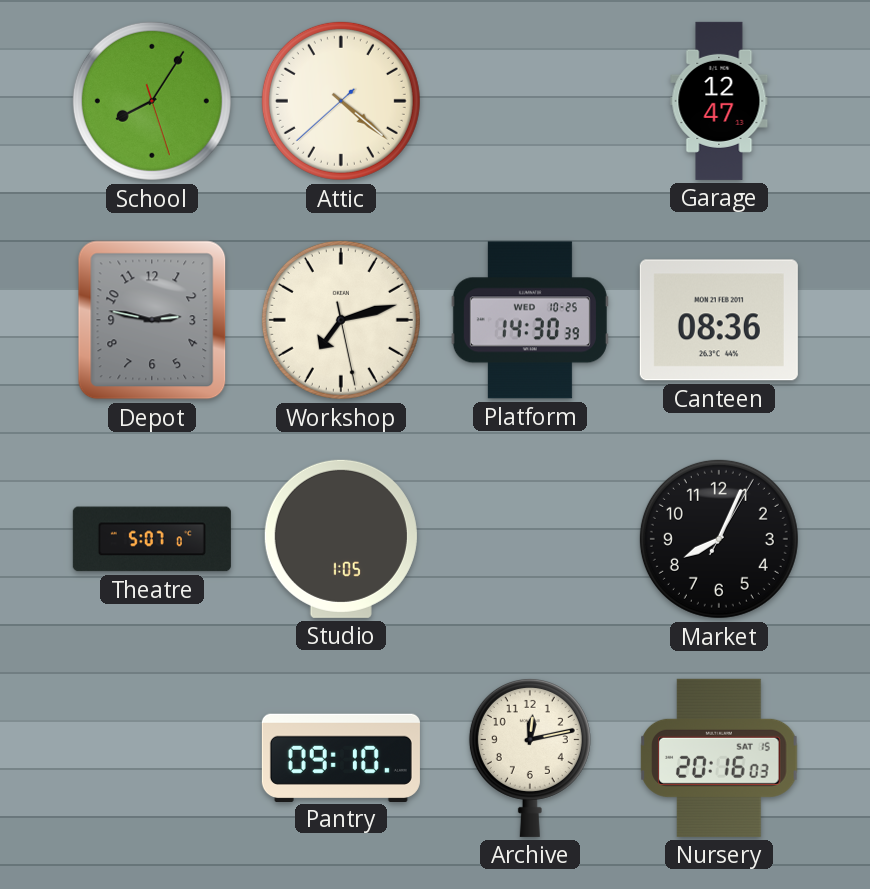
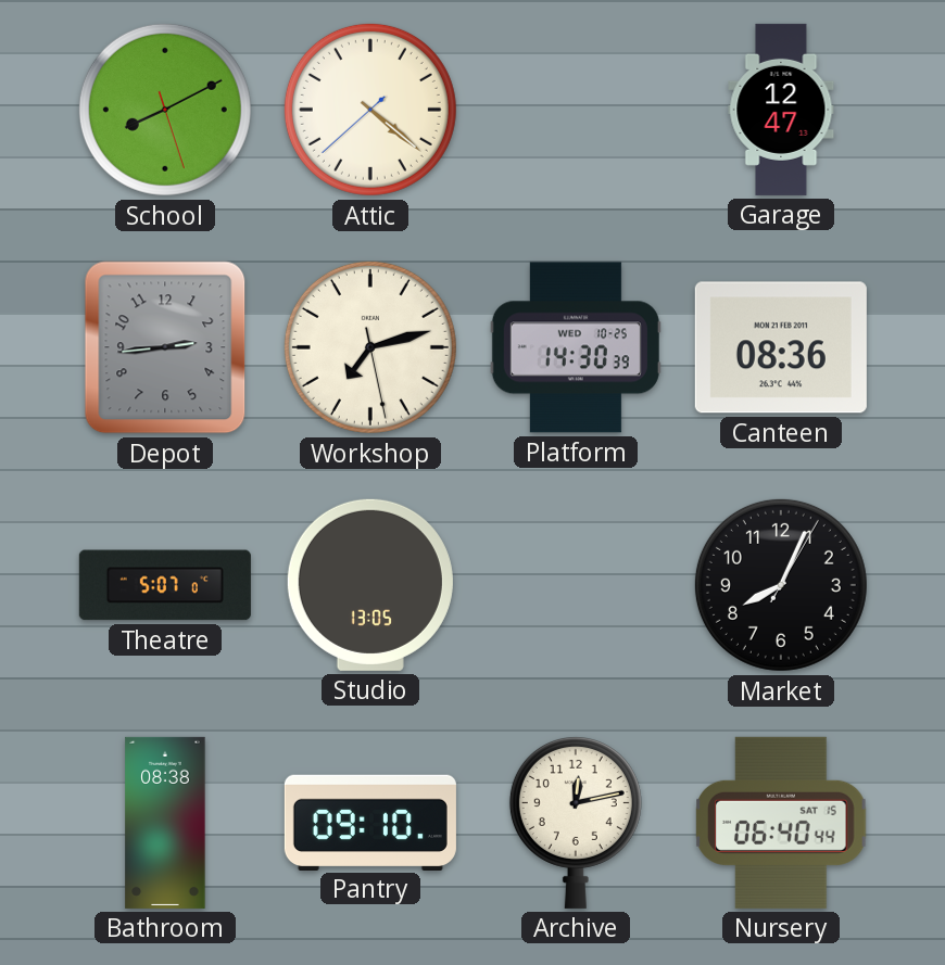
School: 8:05 -> 8:10
Depot: 2:47 -> 2:44
Studio: 1:05 -> 13:05
Bathroom: none -> 08:38
Nursery: 20:16 -> 06:40
